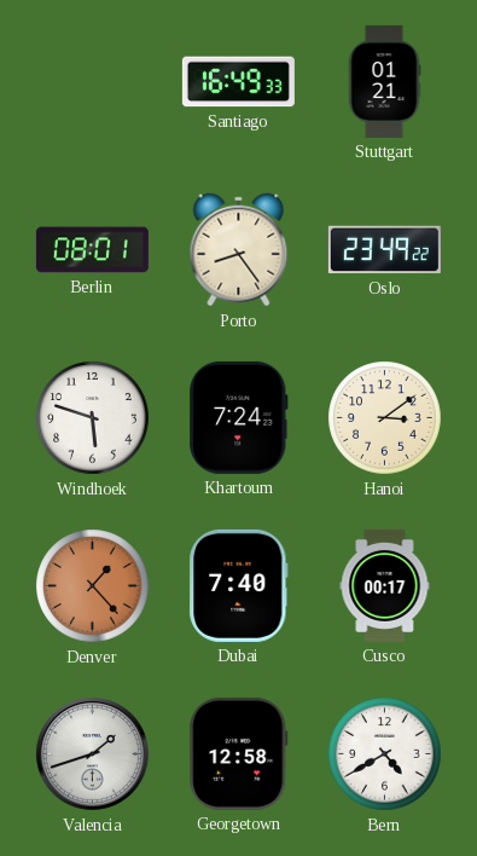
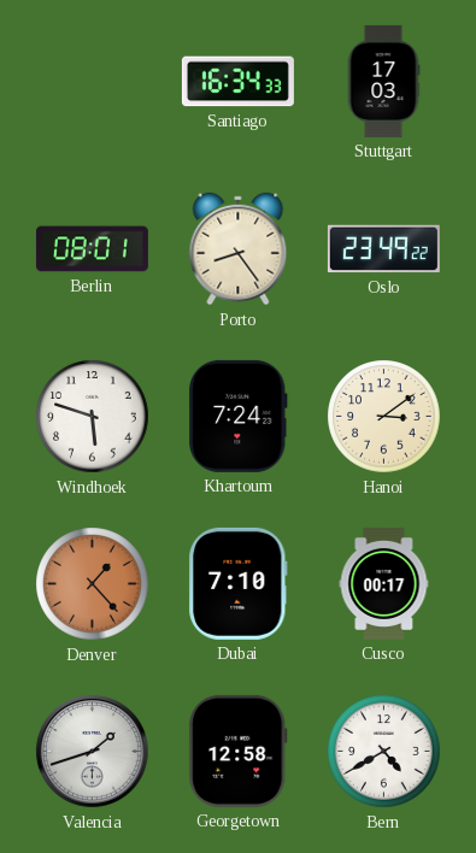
Santiago: 16:49 -> 16:34
Stuttgart: 01:21 -> 17:03
Dubai: 7:40 -> 7:10
